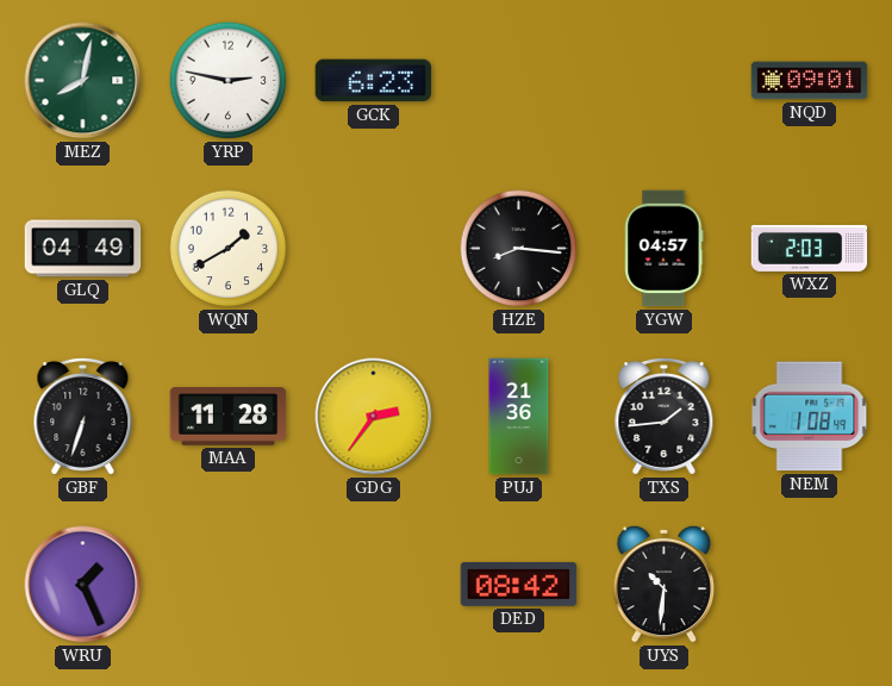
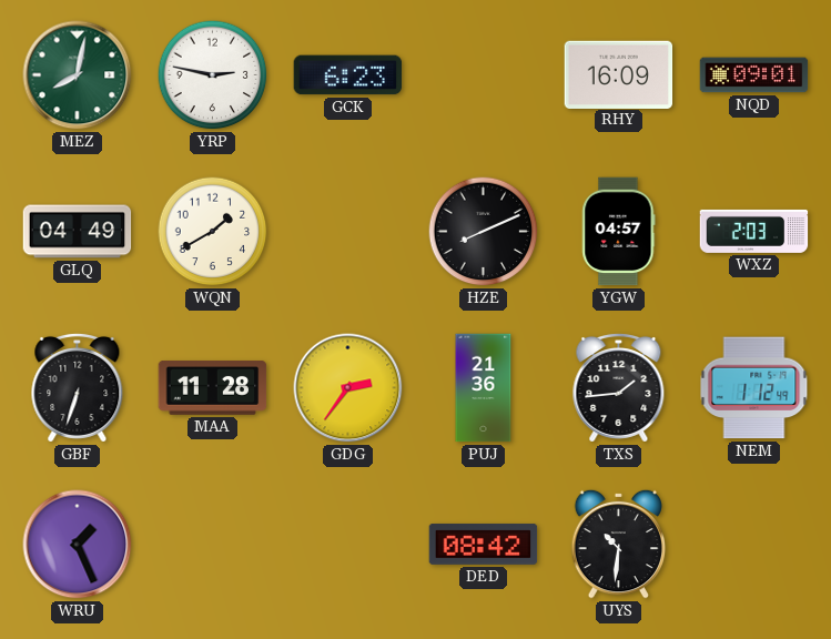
RHY: none -> 16:09
HZE: 8:16 -> 8:11
NEM: 1:08 -> 1:12
